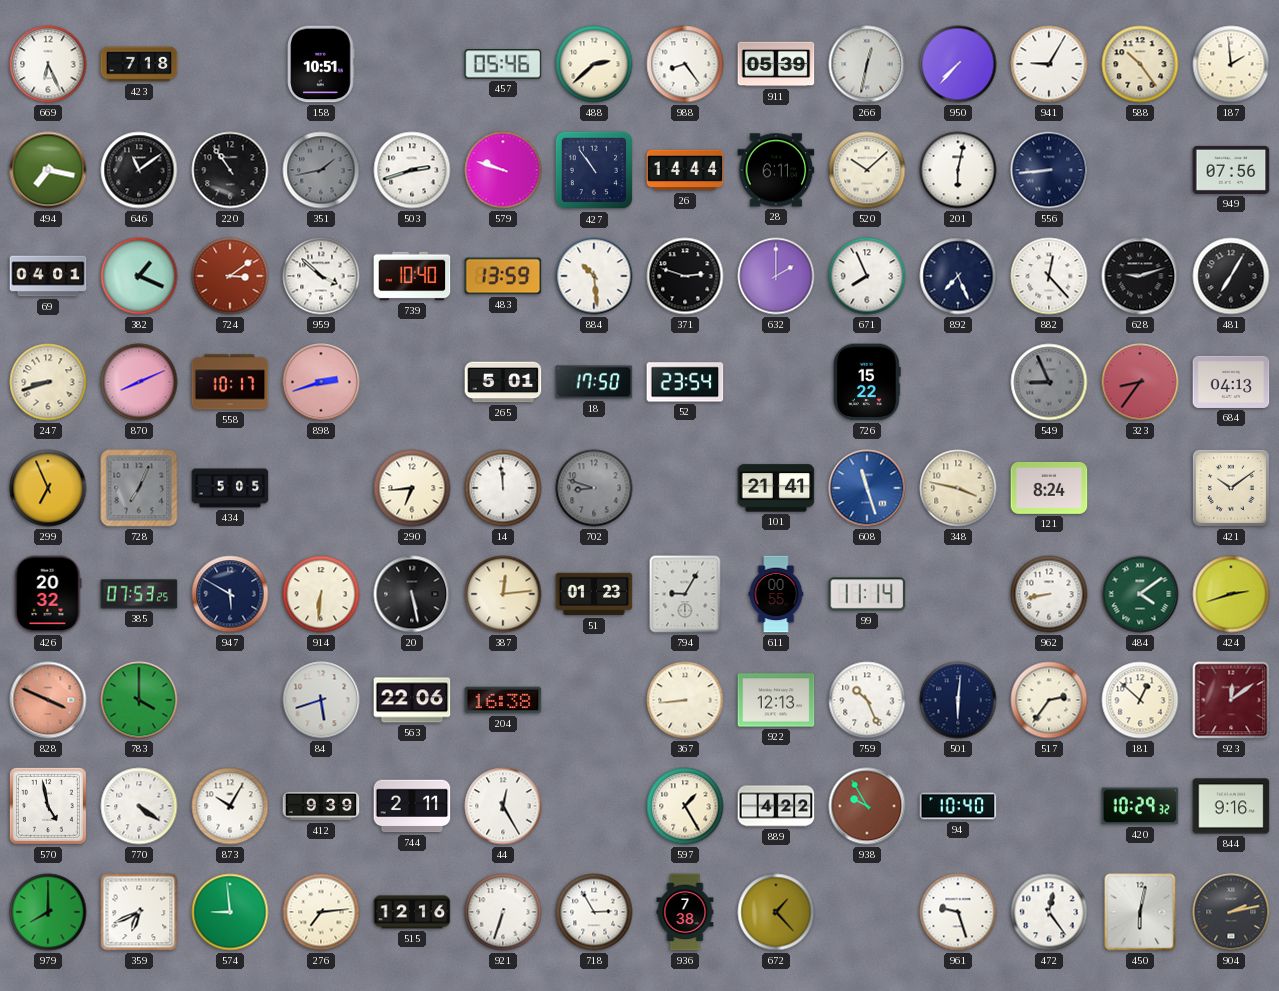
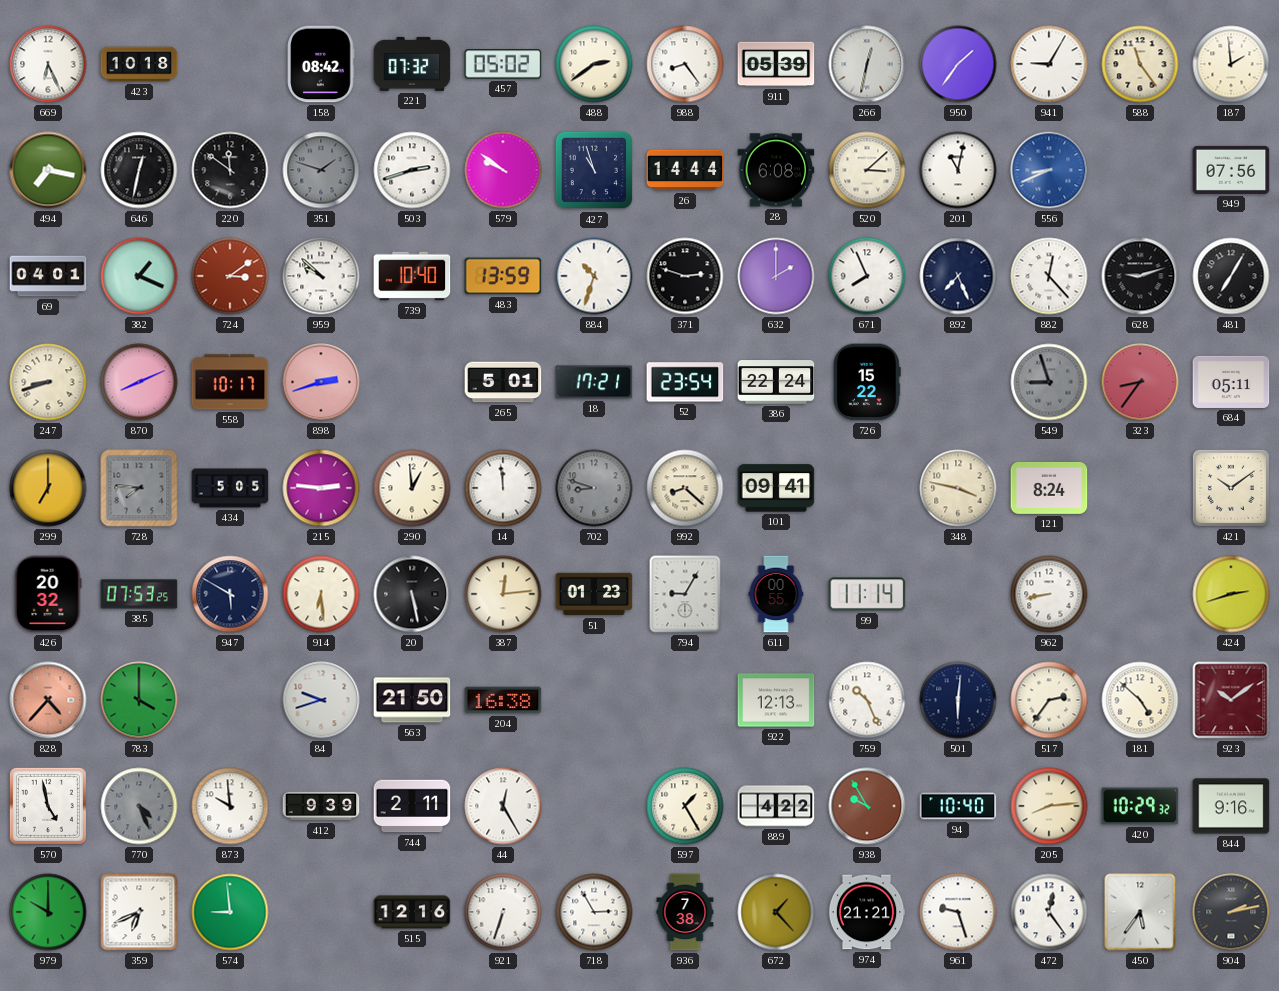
423: 7:18 -> 10:18
158: 10:51 -> 08:42
221: none -> 07:32
457: 05:46 -> 05:02
488: 2:38 -> 2:39
950: 7:37 -> 1:36
588: 10:24 -> 11:24
646: 11:09 -> 12:32
220: 10:54 -> 11:51
351: 1:43 -> 1:48
579: 9:48 -> 9:51
427: 10:54 -> 10:57
28: 6:11 -> 6:08
520: 10:08 -> 3:08
201: 6:02 -> 11:02
556: 8:44 -> 8:41
556 dial: navy -> blue
959: 3:52 -> 9:52
884: 10:29 -> 10:33
18: 17:50 -> 17:21
386: none -> 22:24
549: 8:56 -> 8:57
684: 04:13 -> 05:11
299: 6:56 -> 7:00
728: 7:04 -> 7:46
215: none -> 2:46
290: 6:44 -> 12:59
992: none -> 8:22
101: 21:41 -> 09:41
608: 11:27 -> none
914: 6:31 -> 6:29
484: 4:09 -> none
828: 3:49 -> 4:37
84: 5:42 -> 9:42
563: 22:06 -> 21:50
367: 8:44 -> none
181: 12:52 -> 4:52
923: 12:09 -> 10:09
770: 4:21 -> 4:26
770 dial: white -> grey
873: 10:05 -> 9:59
205: none -> 8:14
979: 8:00 -> 10:00
276: 7:14 -> none
974: none -> 21:21
450: 6:02 -> 5:36
